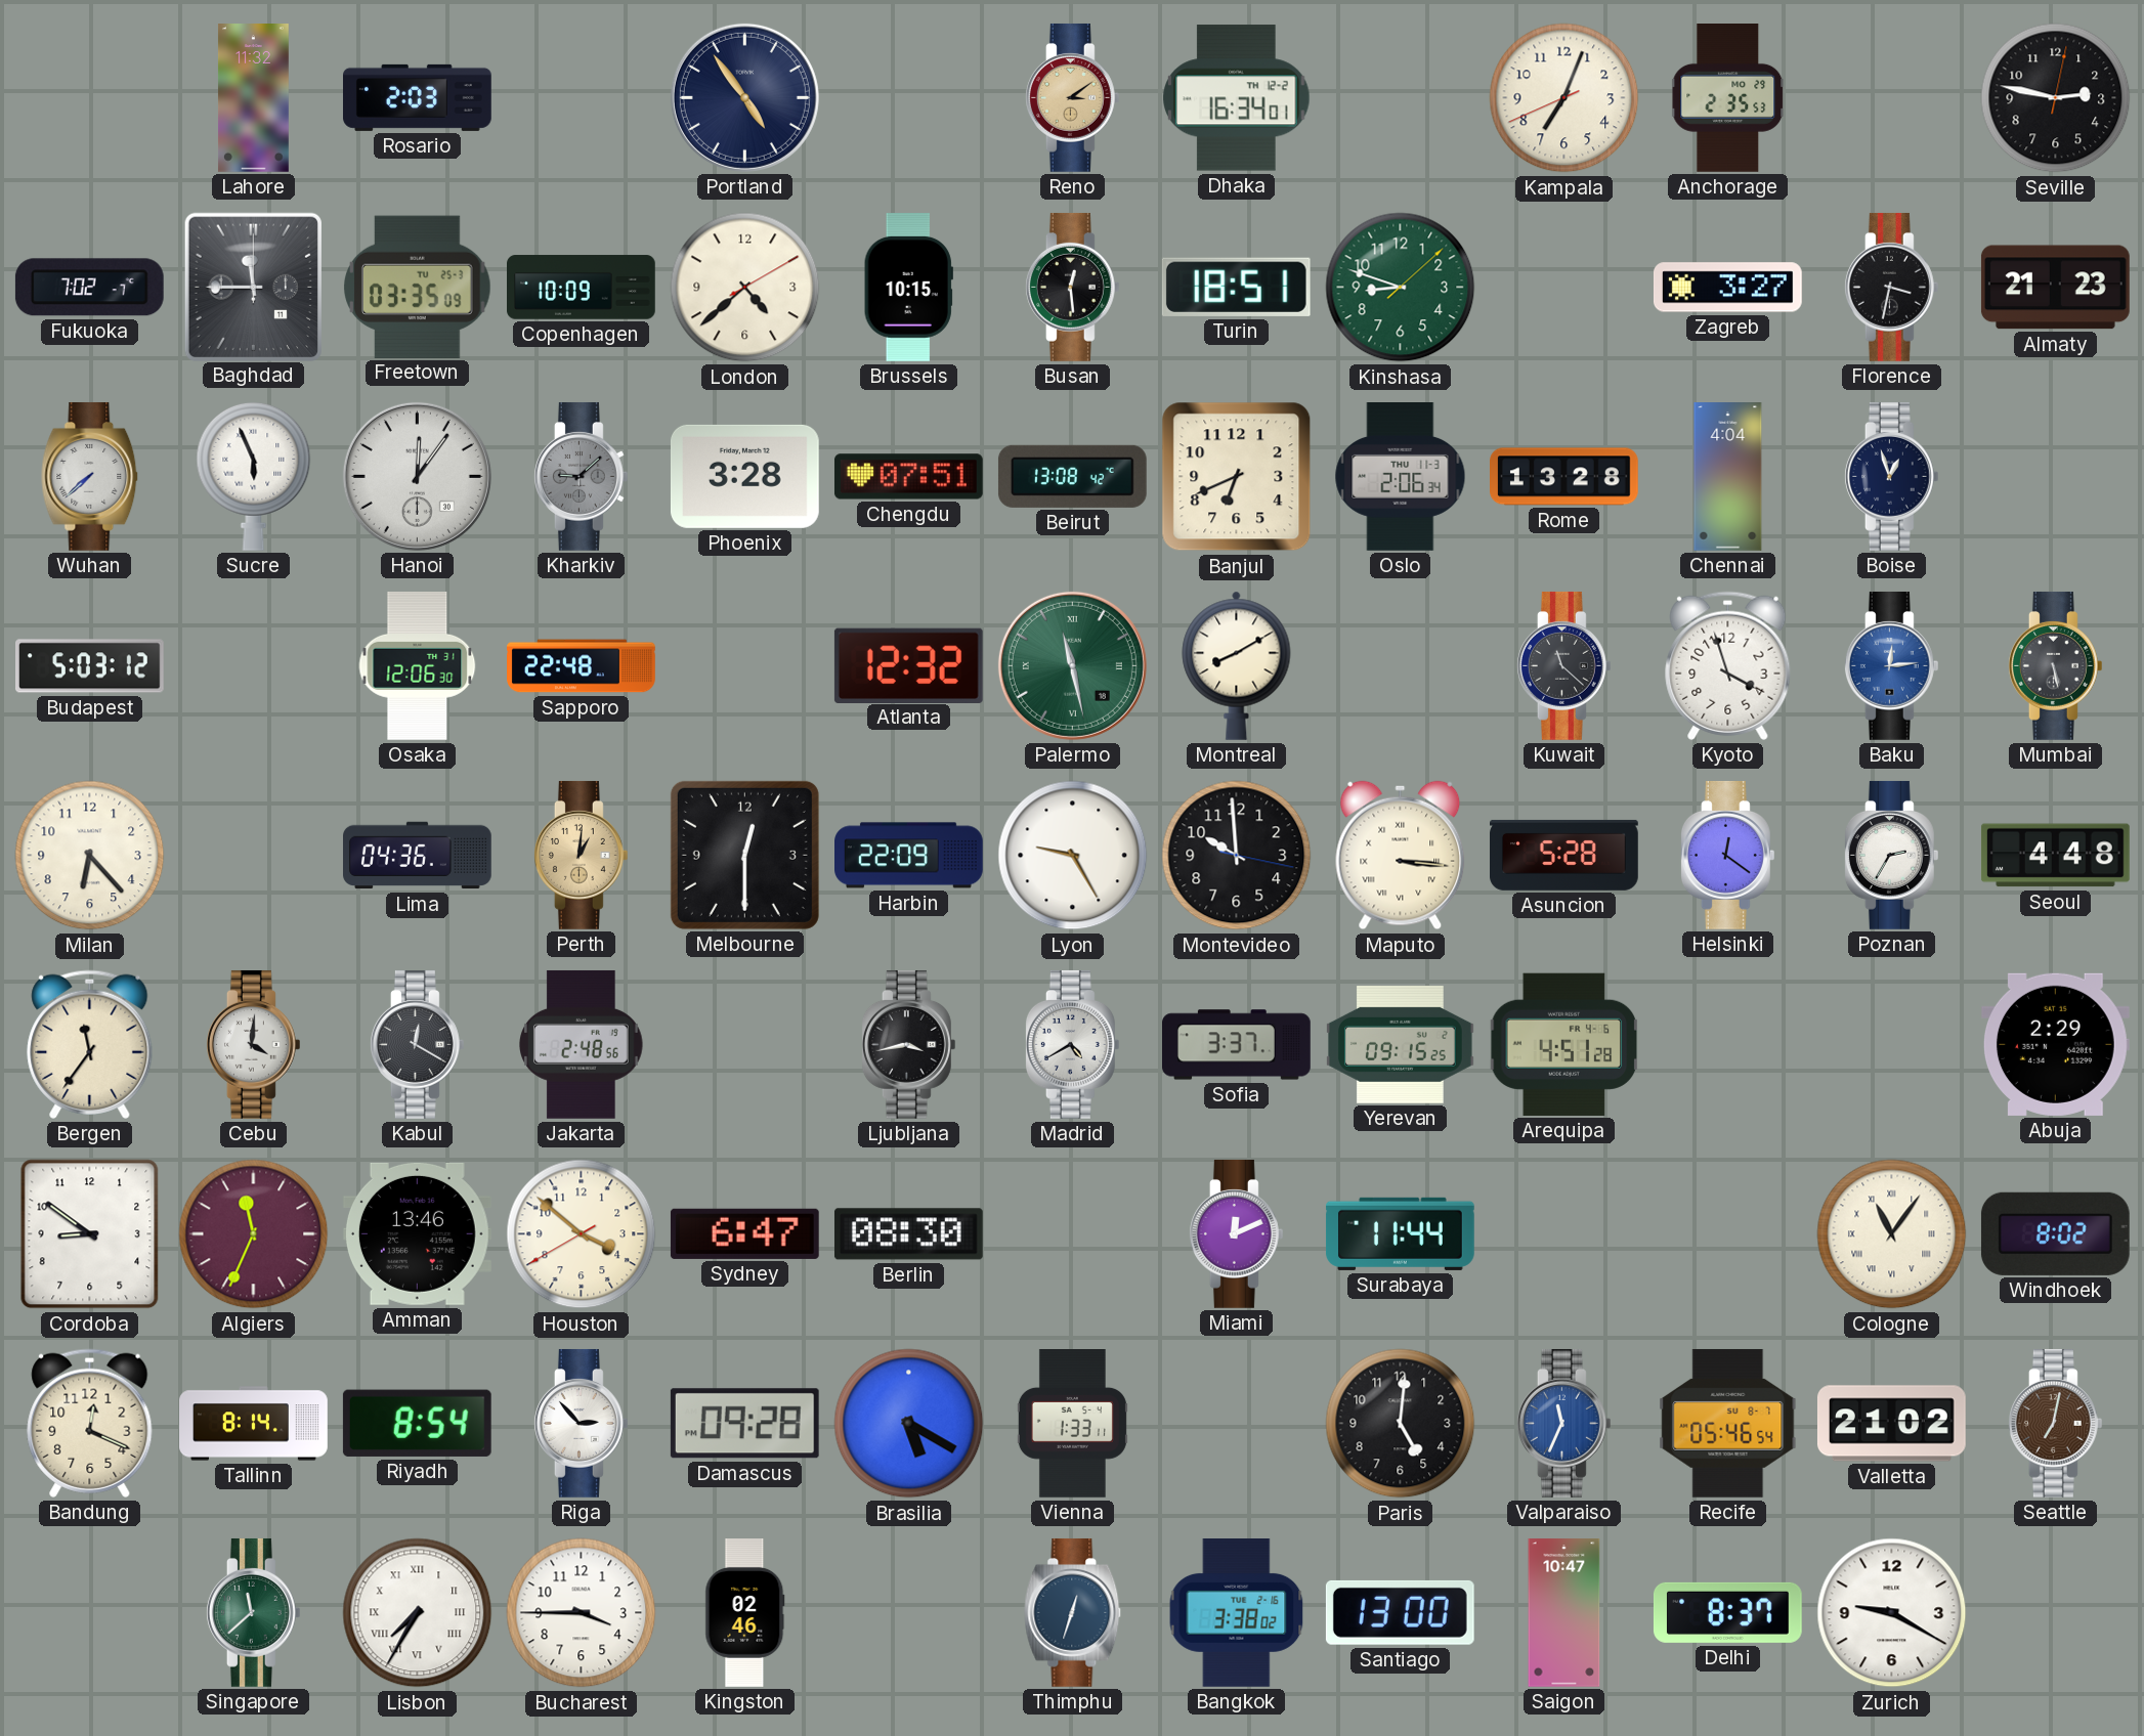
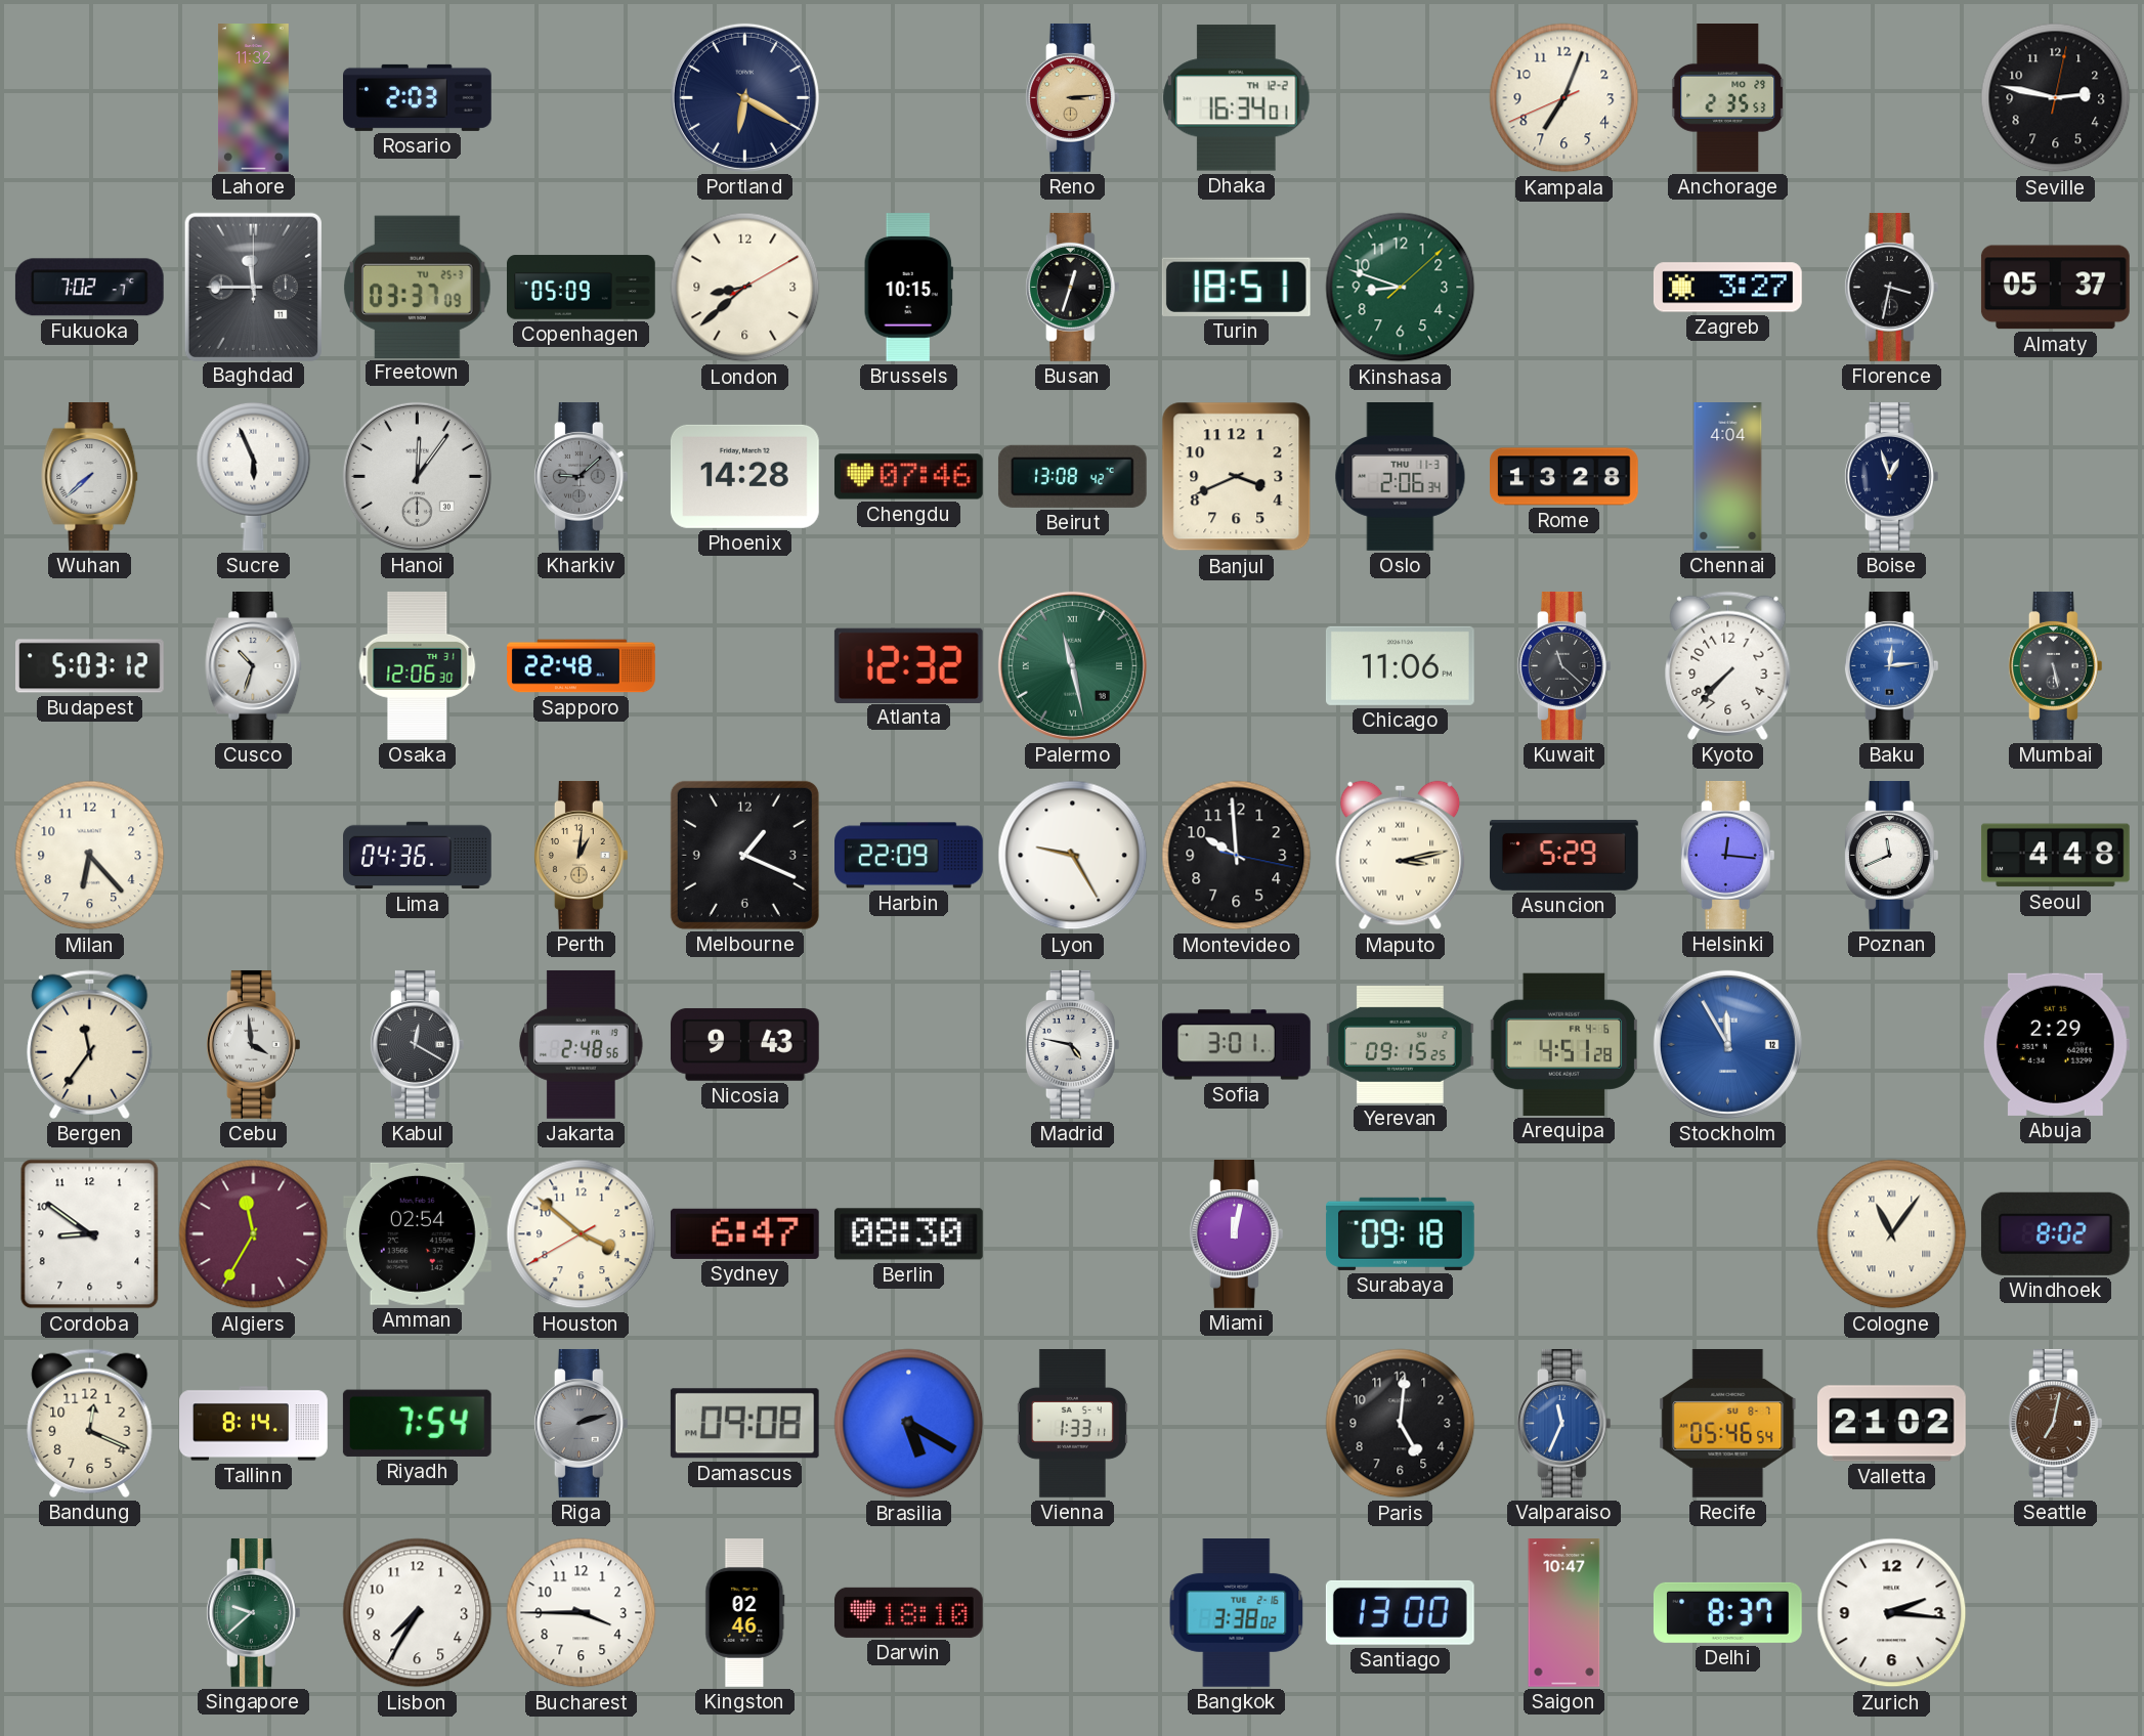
Portland: 4:54 -> 6:20
Reno: 3:09 -> 3:14
Freetown: 03:35 -> 03:37
Copenhagen: 10:09 -> 05:09
London: 4:38 -> 8:38
Busan: 12:29 -> 12:33
Almaty: 21:23 -> 05:37
Phoenix: 3:28 -> 14:28
Chengdu: 07:51 -> 07:46
Banjul: 6:41 -> 3:41
Cusco: none -> 10:33
Montreal: 8:10 -> none
Chicago: none -> 11:06
Kyoto: 3:57 -> 7:37
Melbourne: 12:30 -> 1:19
Maputo: 3:16 -> 3:13
Asuncion: 5:28 -> 5:29
Helsinki: 12:21 -> 12:16
Poznan: 2:35 -> 11:41
Cebu: 4:01 -> 3:59
Nicosia: none -> 9:43
Ljubljana: 3:43 -> none
Madrid: 4:40 -> 4:47
Sofia: 3:37 -> 3:01
Stockholm: none -> 11:55
Algiers: 11:34 -> 11:35
Amman: 13:46 -> 02:54
Miami: 12:11 -> 12:02
Surabaya: 11:44 -> 09:18
Riyadh: 8:54 -> 7:54
Riga: 2:53 -> 2:12
Riga dial: white -> grey
Damascus: 09:28 -> 09:08
Singapore: 11:38 -> 9:38
Lisbon numerals: Roman -> Arabic
Darwin: none -> 18:10
Thimphu: 12:33 -> none
Zurich: 9:20 -> 2:16
